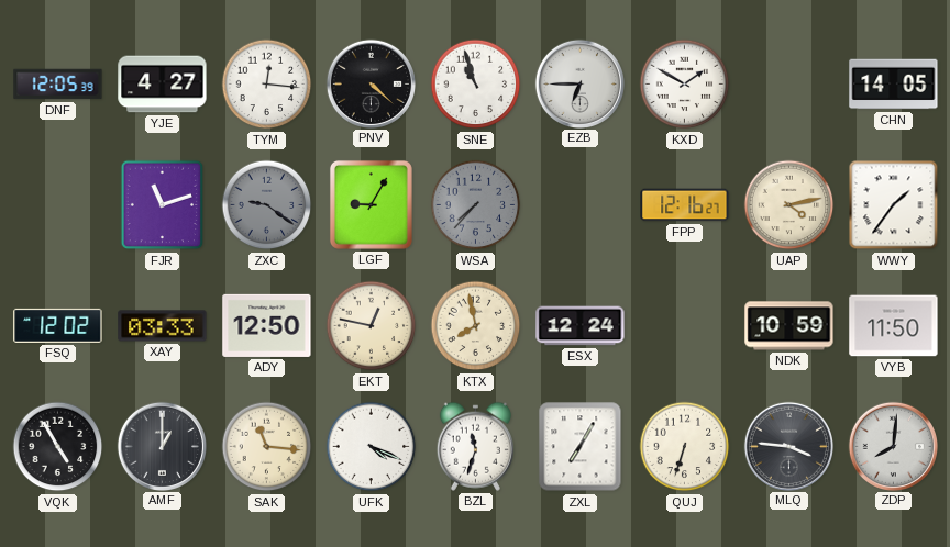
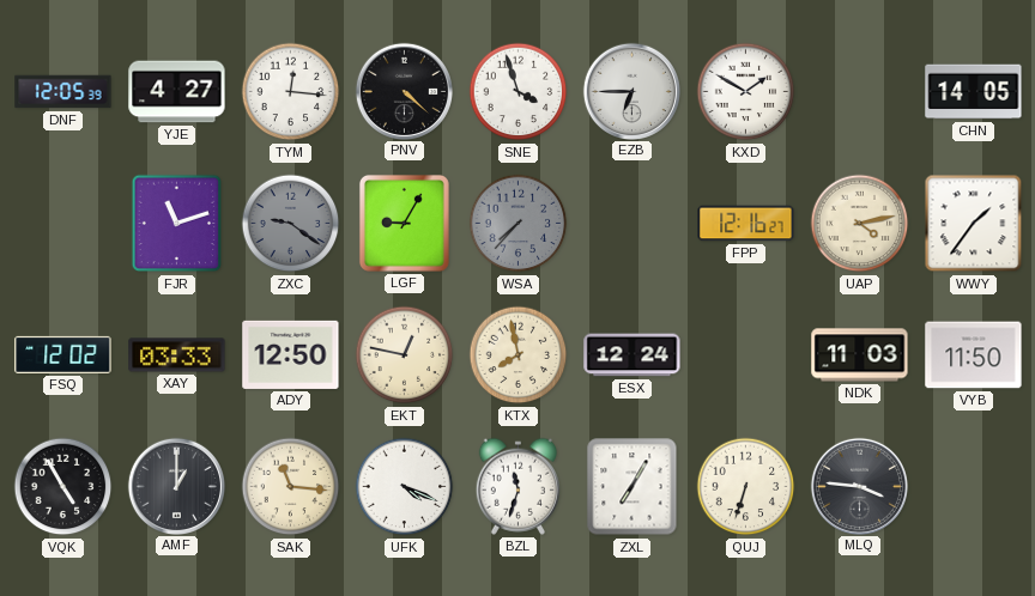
SNE: 10:57 -> 3:57
NDK: 10:59 -> 11:03
ZDP: 8:01 -> none
